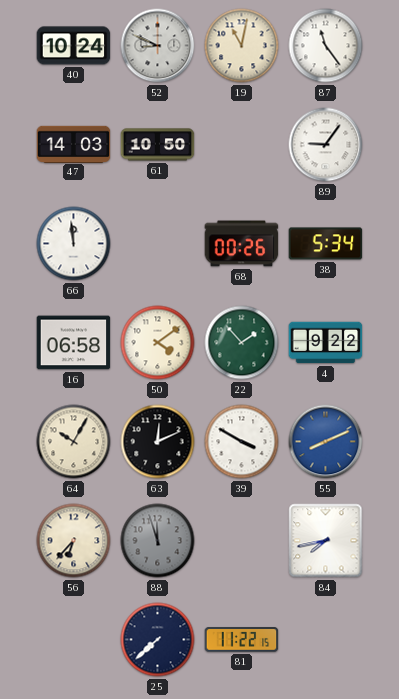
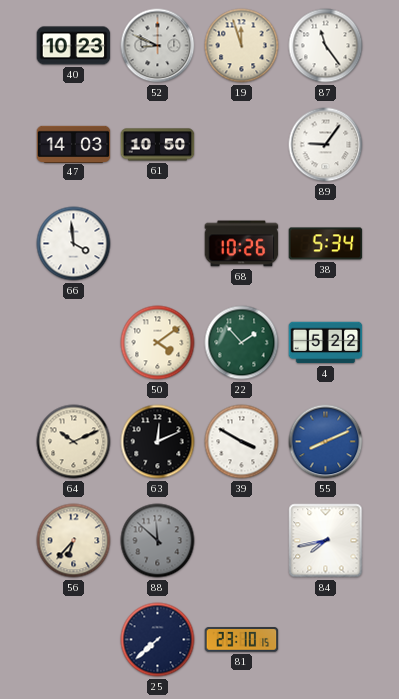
40: 10:24 -> 10:23
19: 11:02 -> 11:57
66: 11:59 -> 3:59
68: 00:26 -> 10:26
16: 06:58 -> none
4: 9:22 -> 5:22
64: 10:05 -> 10:11
88: 11:57 -> 11:52
81: 11:22 -> 23:10
